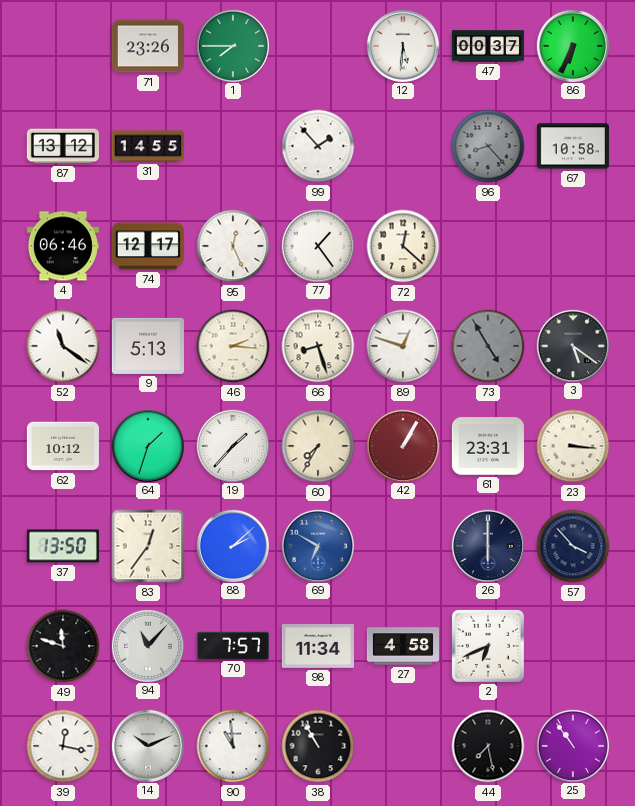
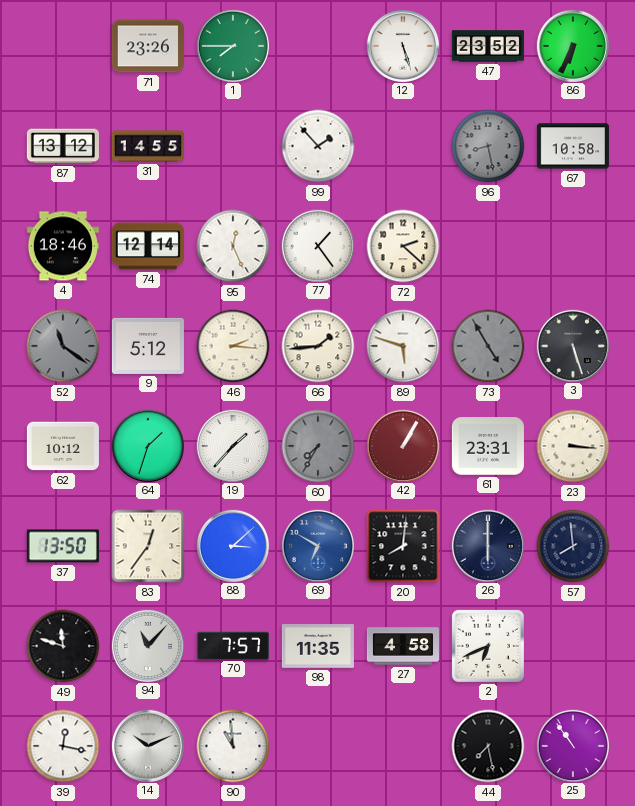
12: 5:31 -> 5:27
47: 00:37 -> 23:52
96: 8:23 -> 8:28
4: 06:46 -> 18:46
74: 12:17 -> 12:14
72: 12:22 -> 2:22
52 dial: white -> grey
9: 5:13 -> 5:12
66: 8:27 -> 1:44
89: 12:48 -> 5:48
3: 5:21 -> 5:27
60 dial: cream -> grey
88: 2:08 -> 3:08
20: none -> 8:01
57: 3:53 -> 7:59
98: 11:34 -> 11:35
38: 10:55 -> none
